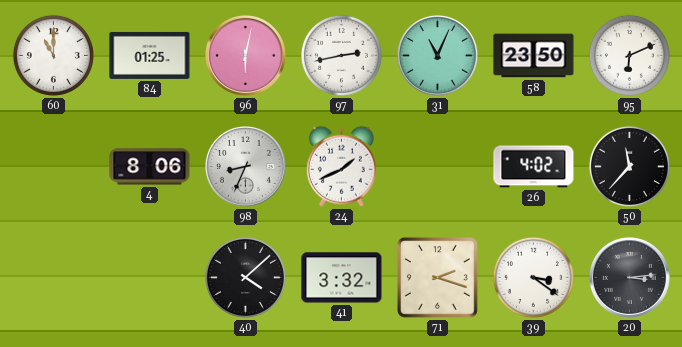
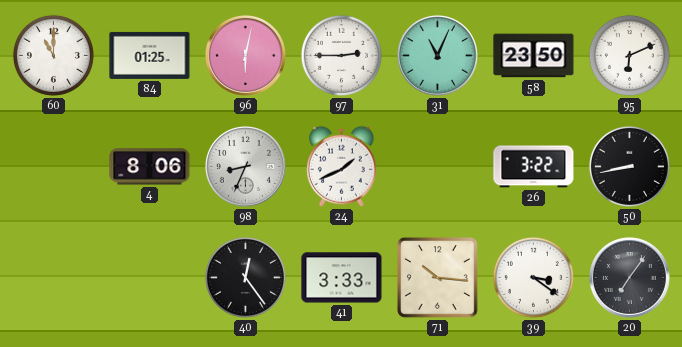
97: 2:43 -> 2:45
26: 4:02 -> 3:22
50: 11:37 -> 8:43
40: 4:08 -> 12:24
41: 3:32 -> 3:33
71: 2:18 -> 10:16
20: 3:14 -> 7:06
